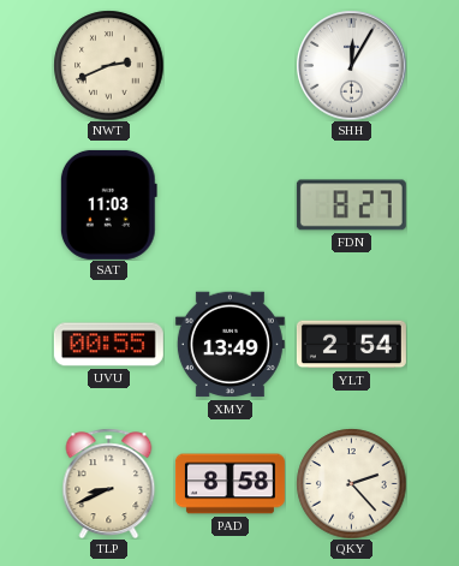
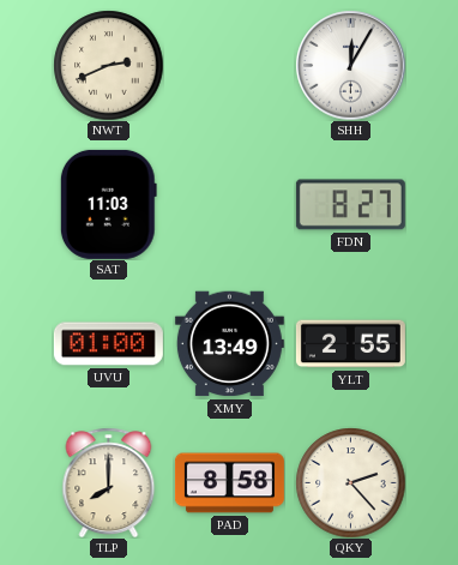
UVU: 00:55 -> 01:00
YLT: 2:54 -> 2:55
TLP: 8:41 -> 8:00
